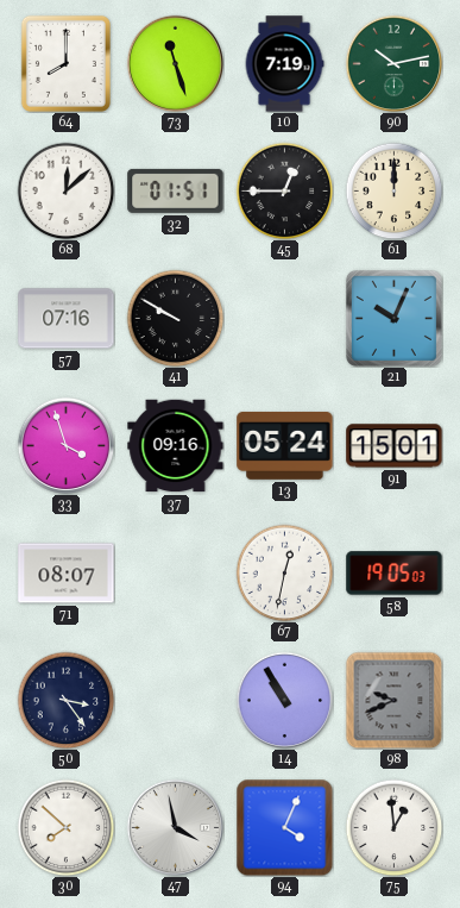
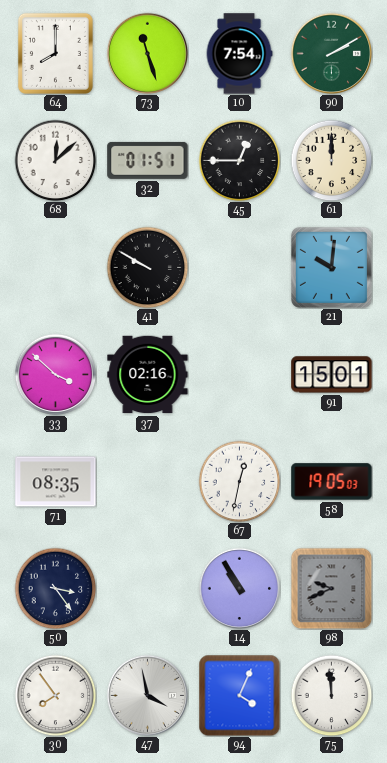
10: 7:19 -> 7:54
90: 10:13 -> 2:10
57: 07:16 -> none
21: 10:04 -> 10:01
33: 3:57 -> 3:52
37: 09:16 -> 02:16
13: 05:24 -> none
71: 08:07 -> 08:35
30: 7:52 -> 7:54
75: 12:59 -> 11:59
